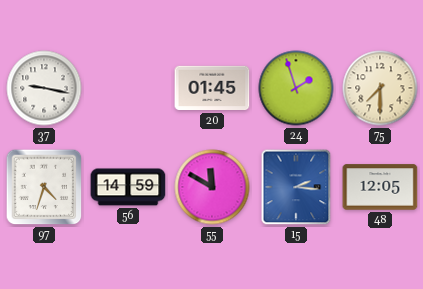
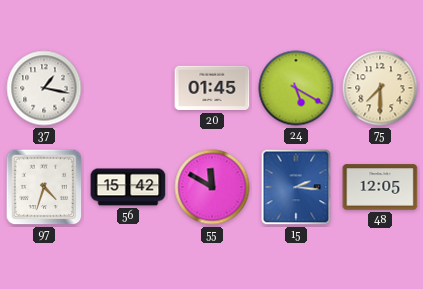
37: 9:17 -> 1:17
24: 1:57 -> 5:20
56: 14:59 -> 15:42
